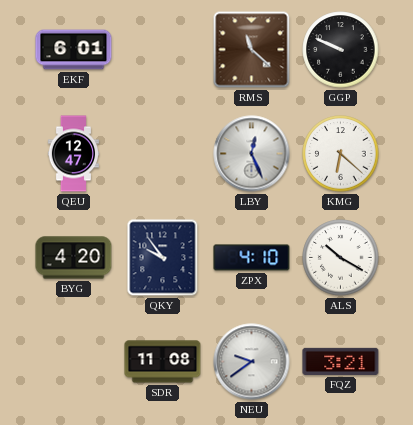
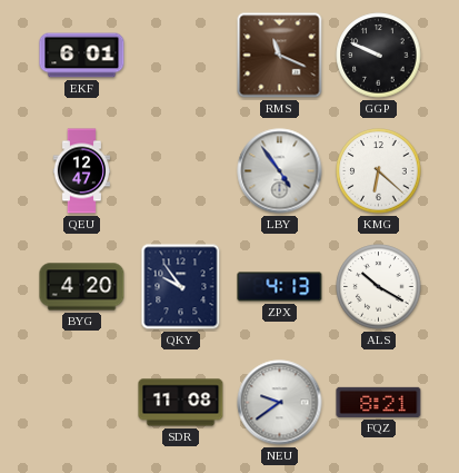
RMS: 11:22 -> 11:19
LBY: 12:26 -> 4:54
ZPX: 4:10 -> 4:13
FQZ: 3:21 -> 8:21
